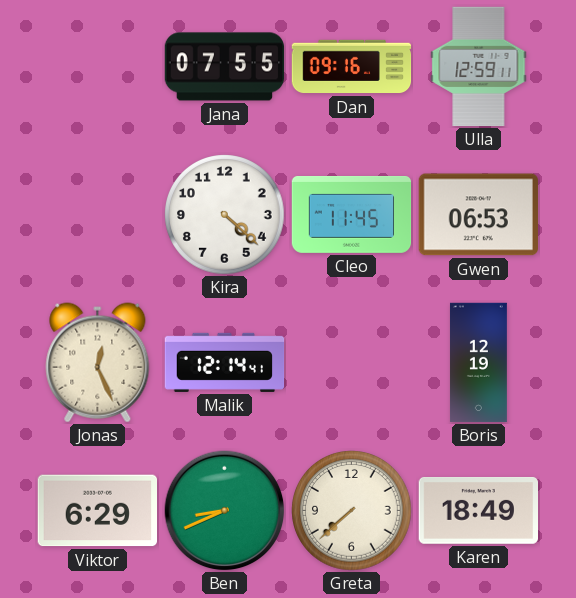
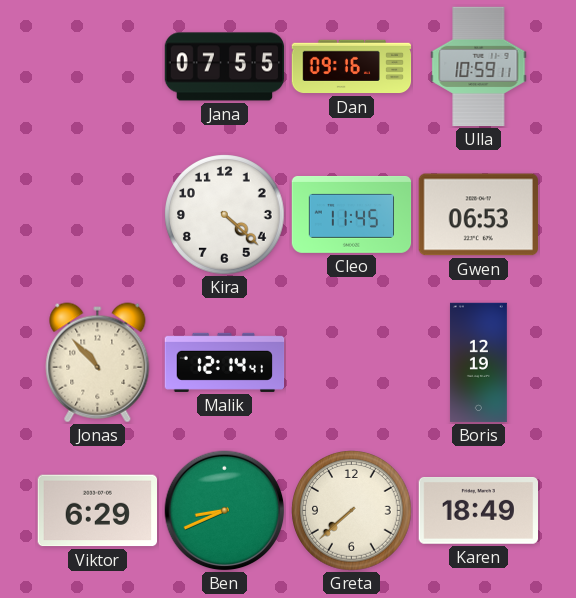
Ulla: 12:59 -> 10:59
Jonas: 12:26 -> 10:53
